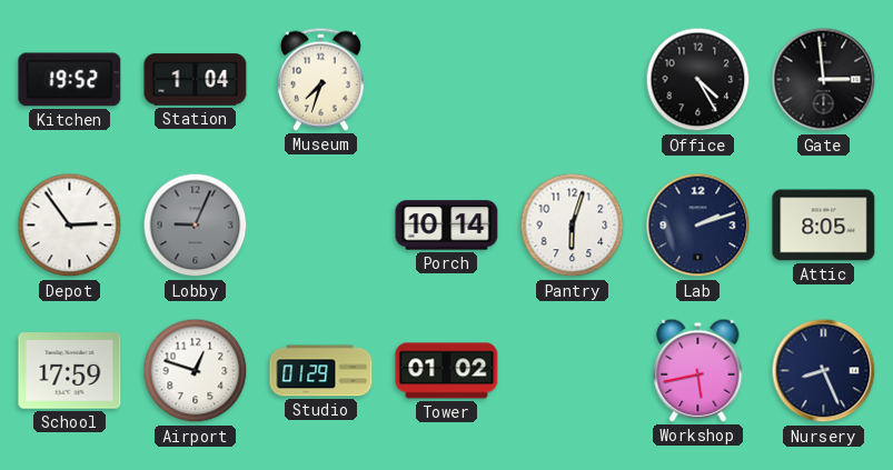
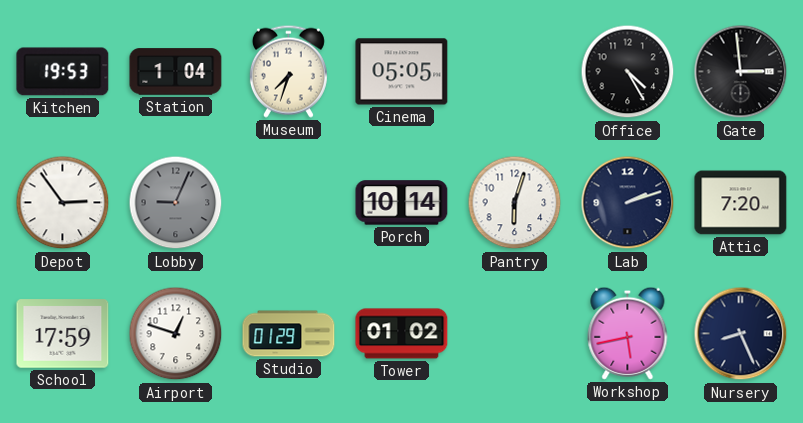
Kitchen: 19:52 -> 19:53
Cinema: none -> 05:05
Attic: 8:05 -> 7:20
